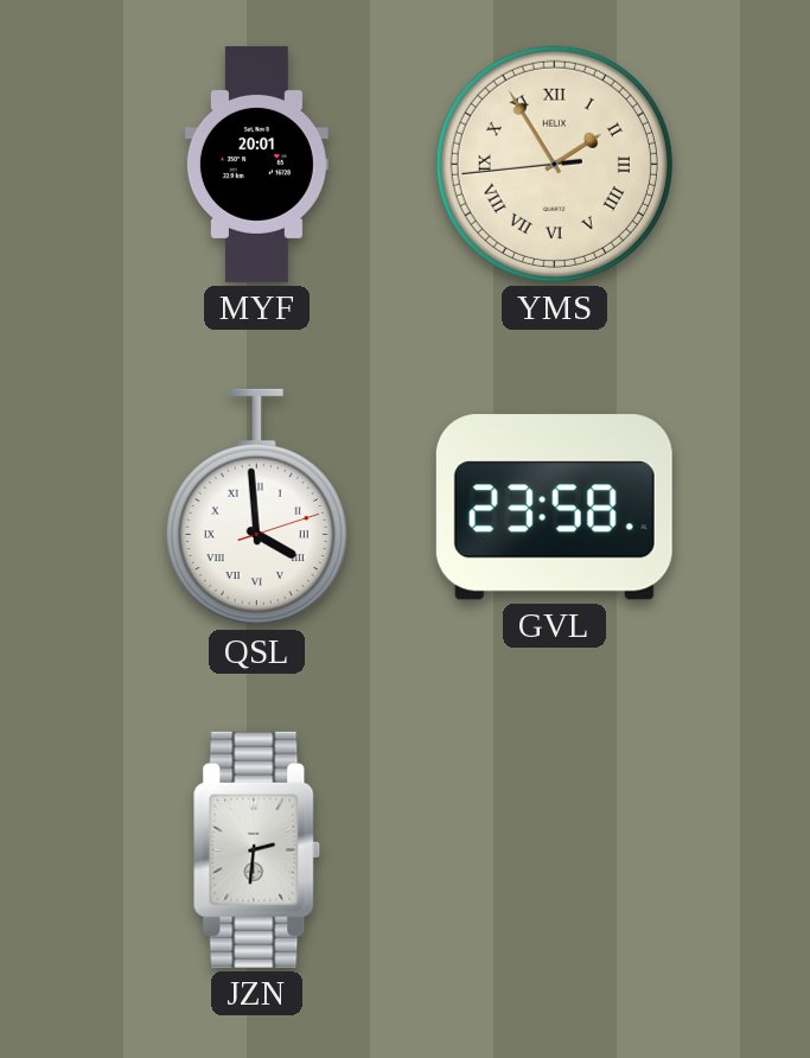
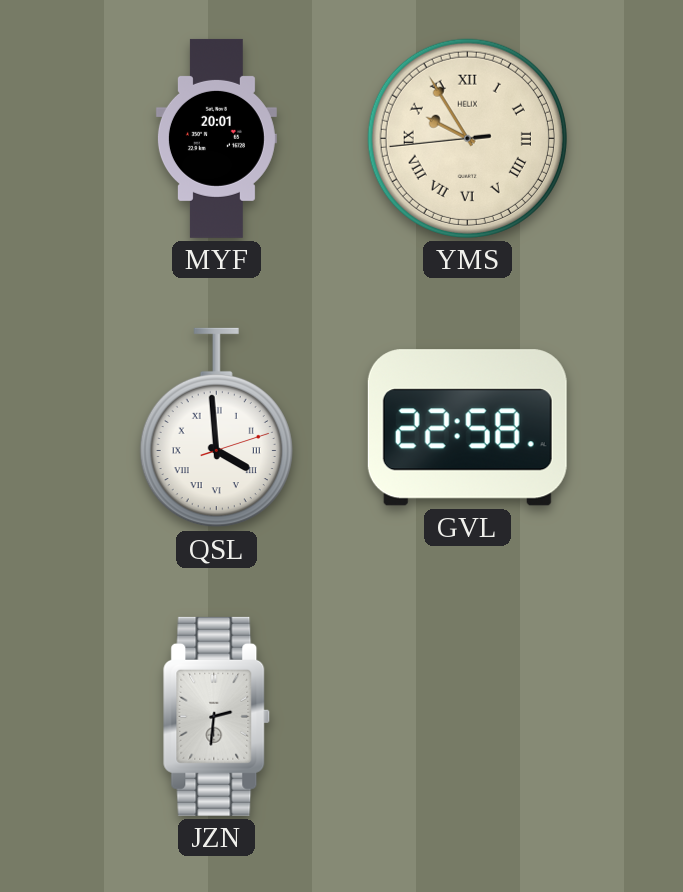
YMS: 1:54 -> 9:54
GVL: 23:58 -> 22:58
